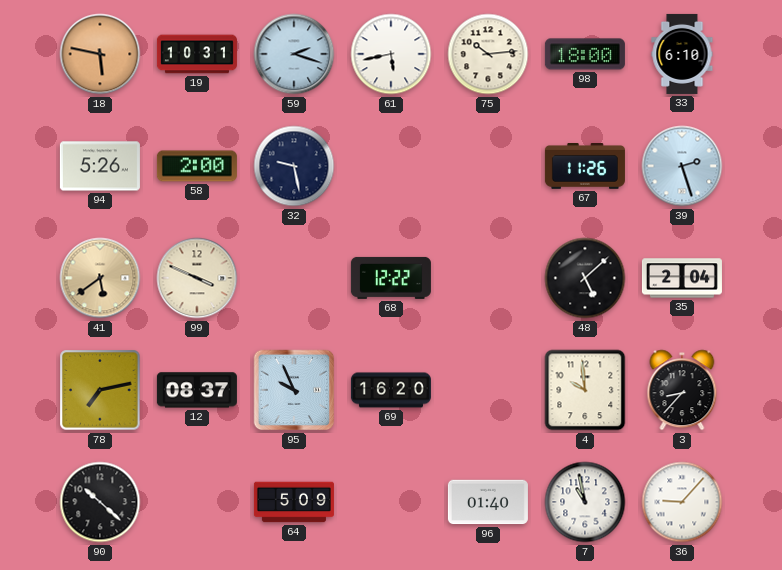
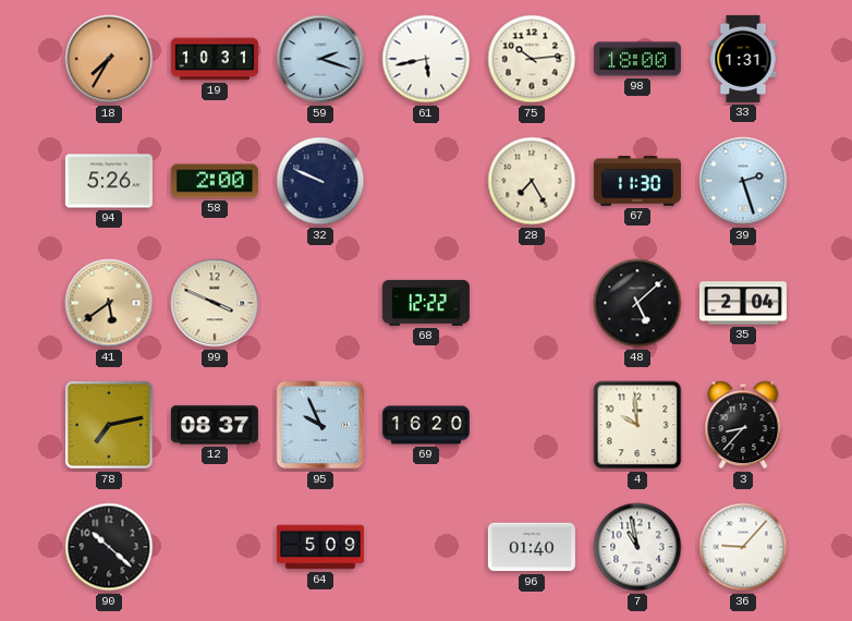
18: 5:47 -> 7:35
33: 6:10 -> 1:31
32: 9:28 -> 9:49
28: none -> 7:25
67: 11:26 -> 11:30
